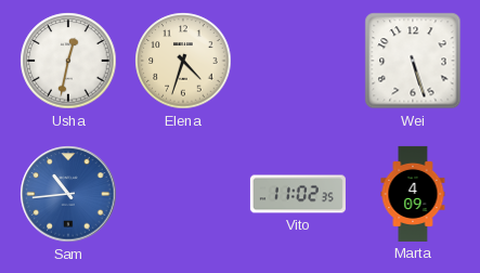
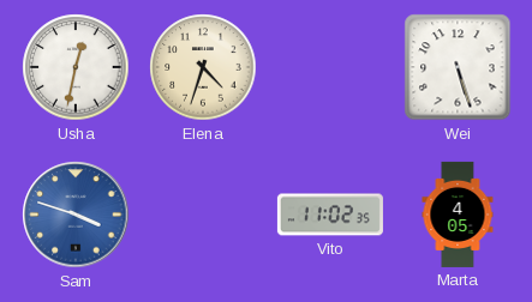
Sam: 10:44 -> 3:48
Marta: 4:09 -> 4:05
